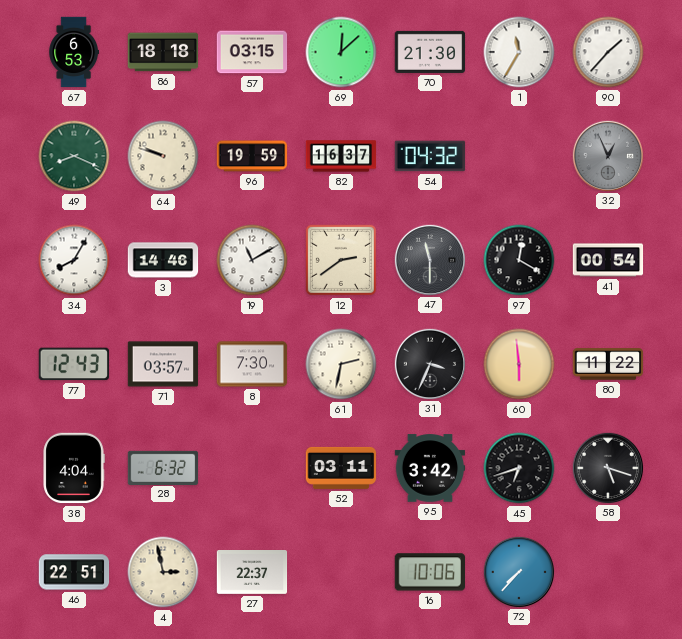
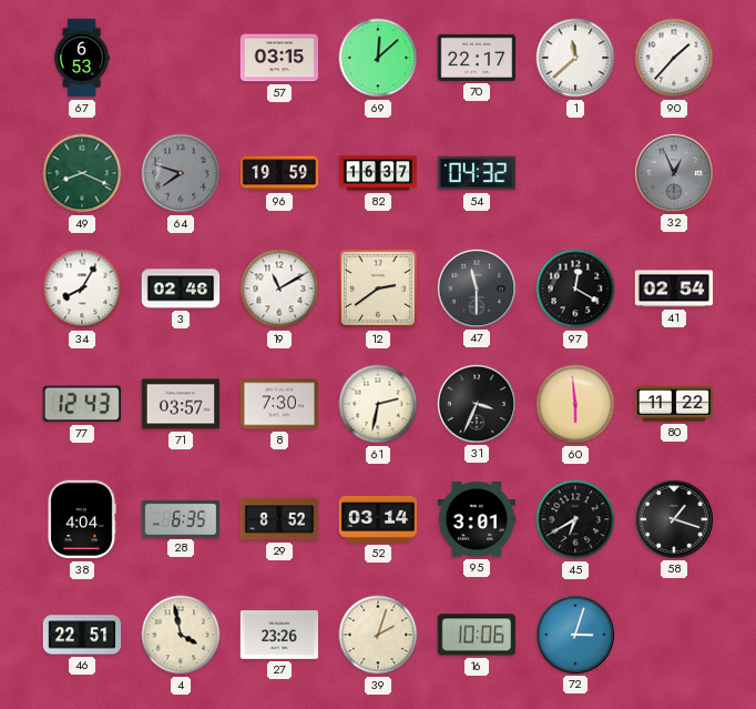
86: 18:18 -> none
70: 21:30 -> 22:17
1: 11:35 -> 11:38
64: 9:48 -> 7:48
64 dial: cream -> grey
3: 14:46 -> 02:46
41: 00:54 -> 02:54
28: 6:32 -> 6:35
29: none -> 8:52
52: 03:11 -> 03:14
95: 3:42 -> 3:01
45: 6:42 -> 6:40
58: 5:18 -> 1:18
4: 2:58 -> 3:58
27: 22:37 -> 23:26
39: none -> 2:03
72: 7:37 -> 3:03
